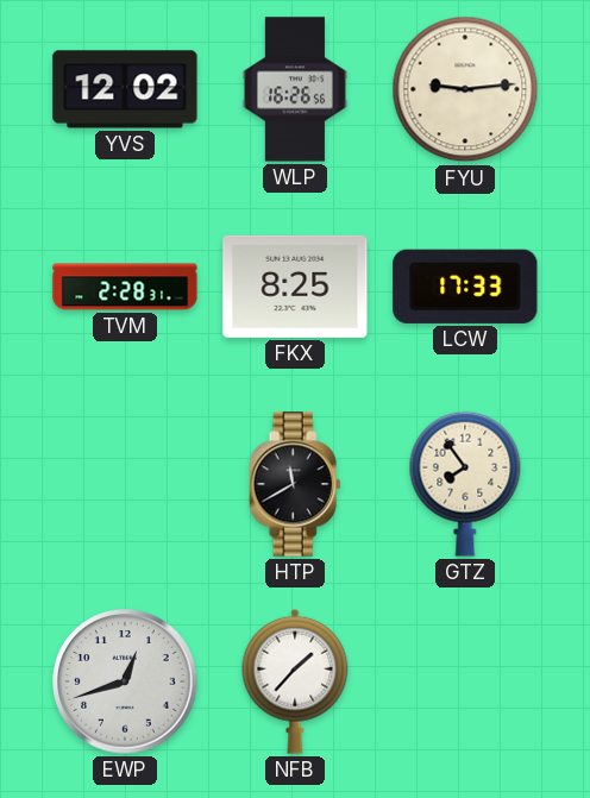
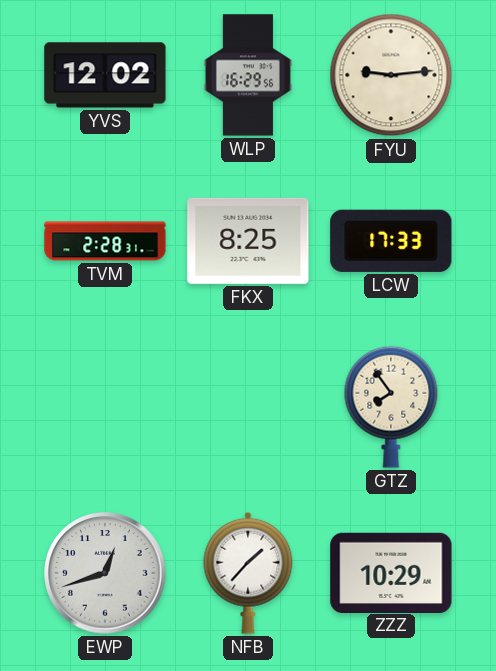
WLP: 16:26 -> 16:29
HTP: 11:40 -> none
ZZZ: none -> 10:29
